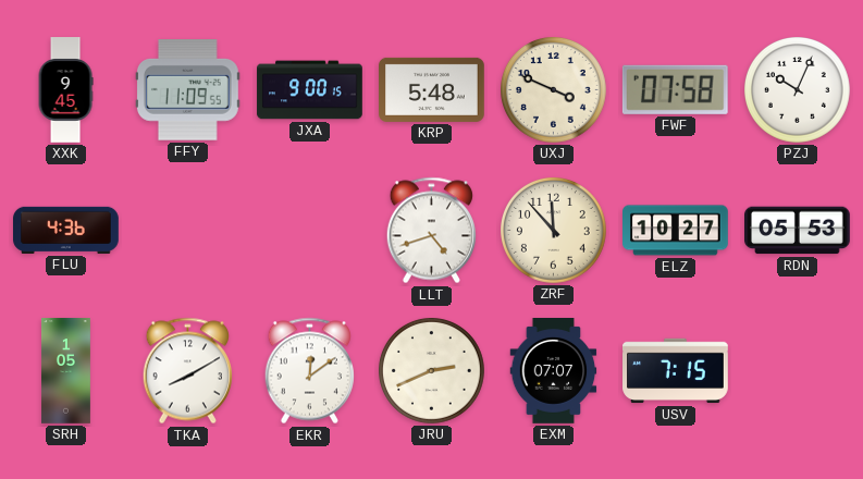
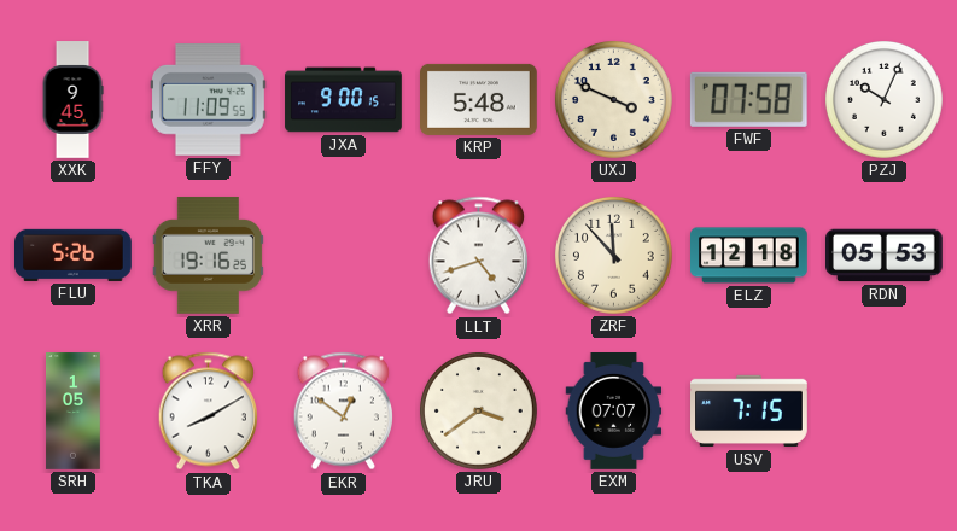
FLU: 4:36 -> 5:26
XRR: none -> 19:16
ELZ: 10:27 -> 12:18
EKR: 12:09 -> 12:51
JRU: 2:41 -> 3:39
